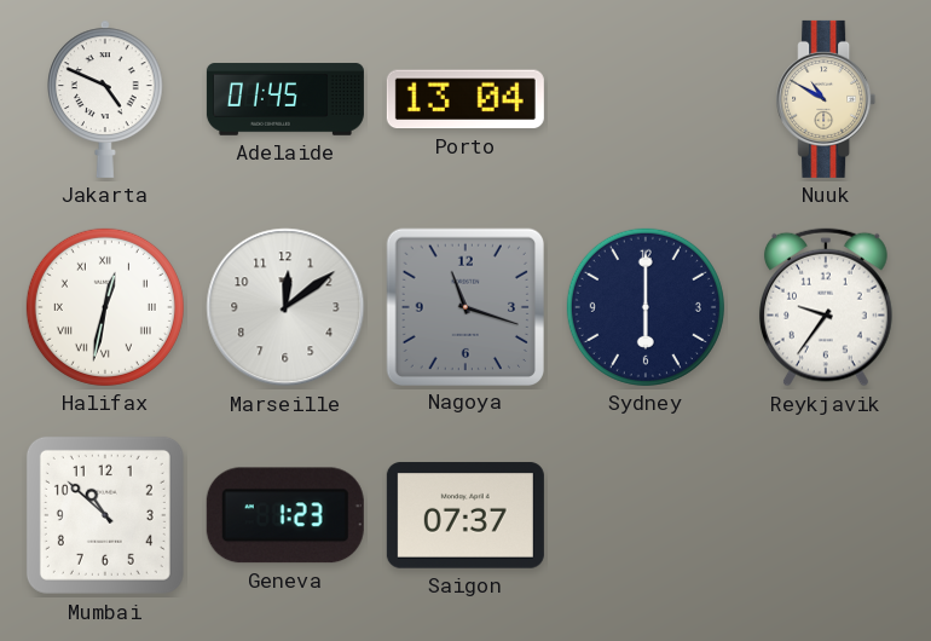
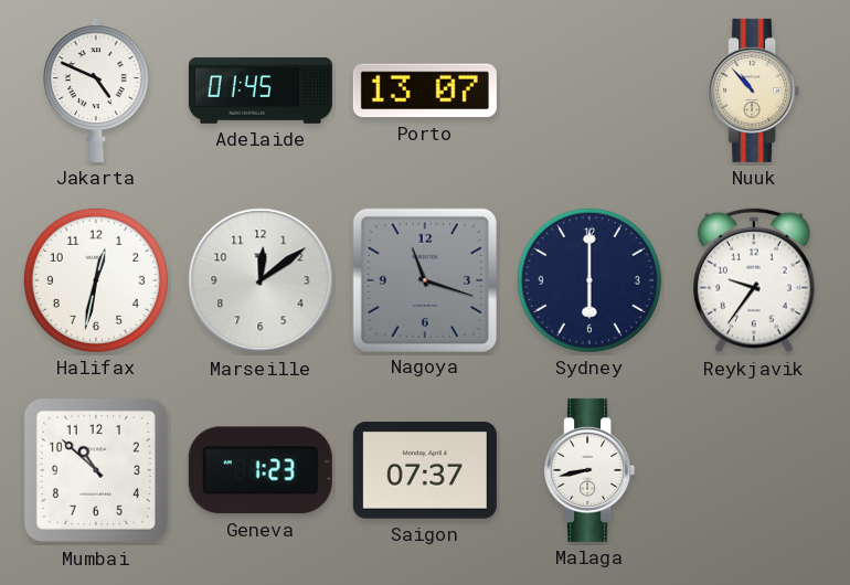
Porto: 13:04 -> 13:07
Nuuk: 10:50 -> 10:53
Halifax numerals: Roman -> Arabic
Malaga: none -> 8:43
